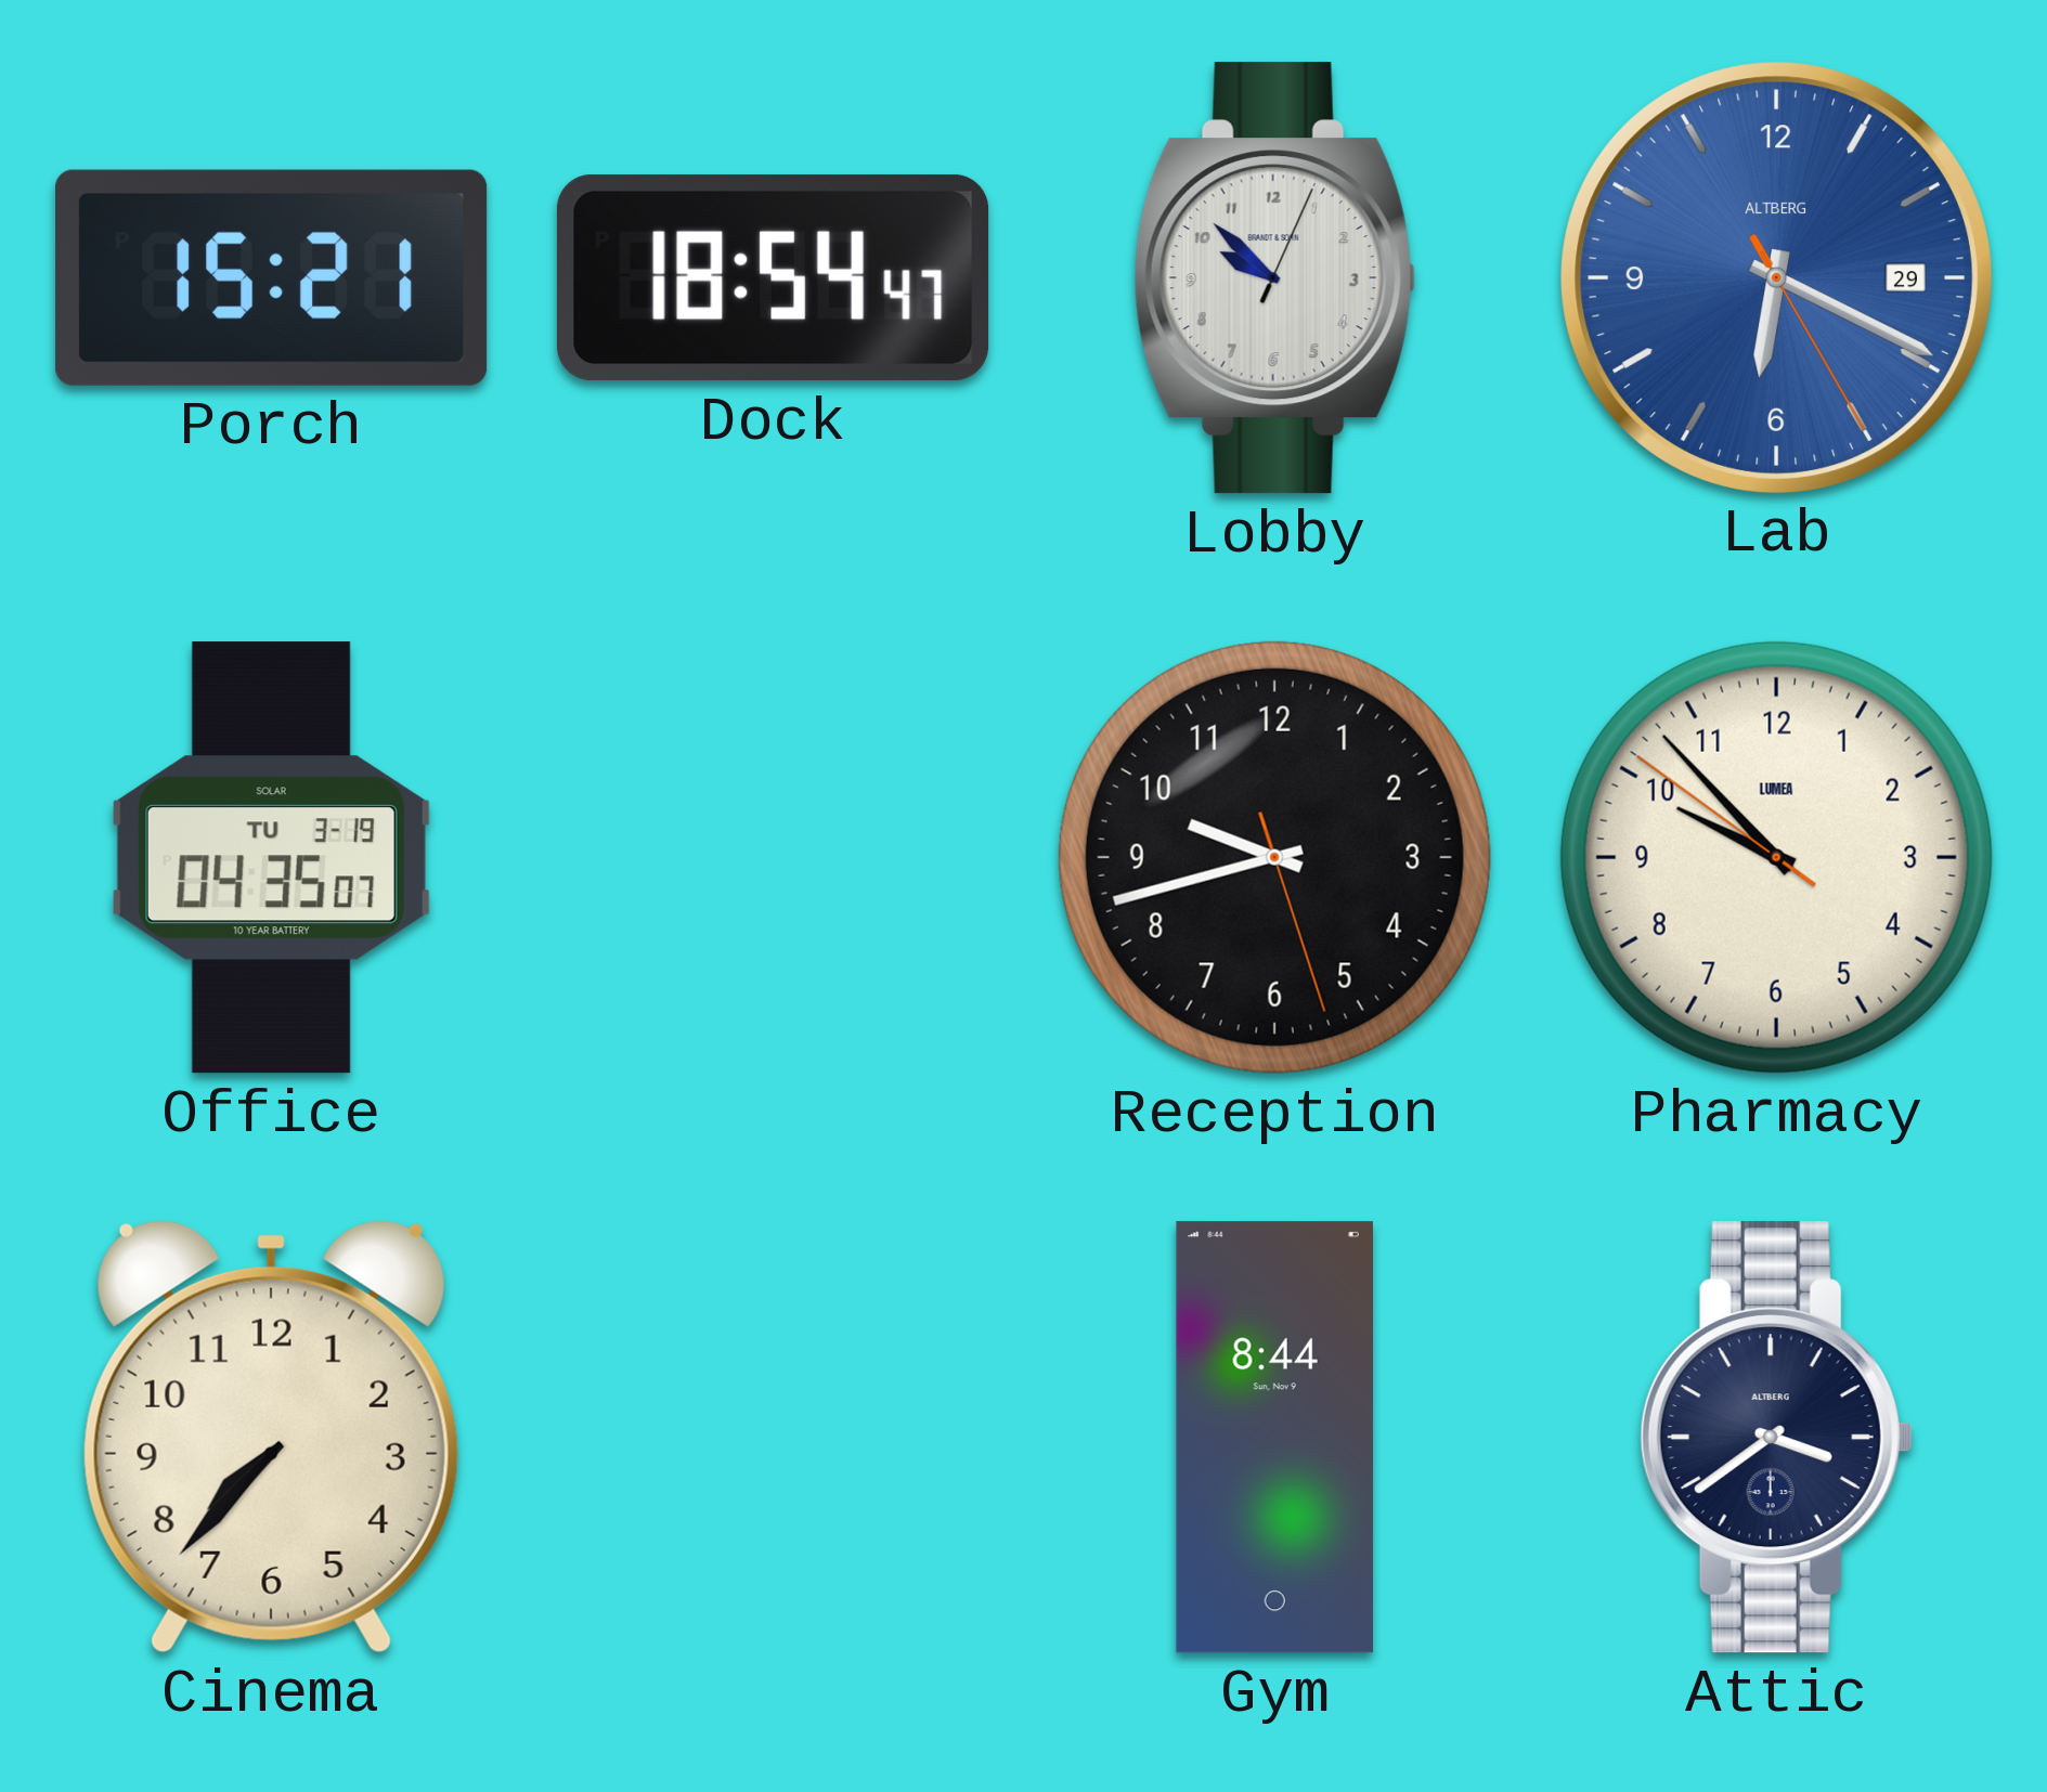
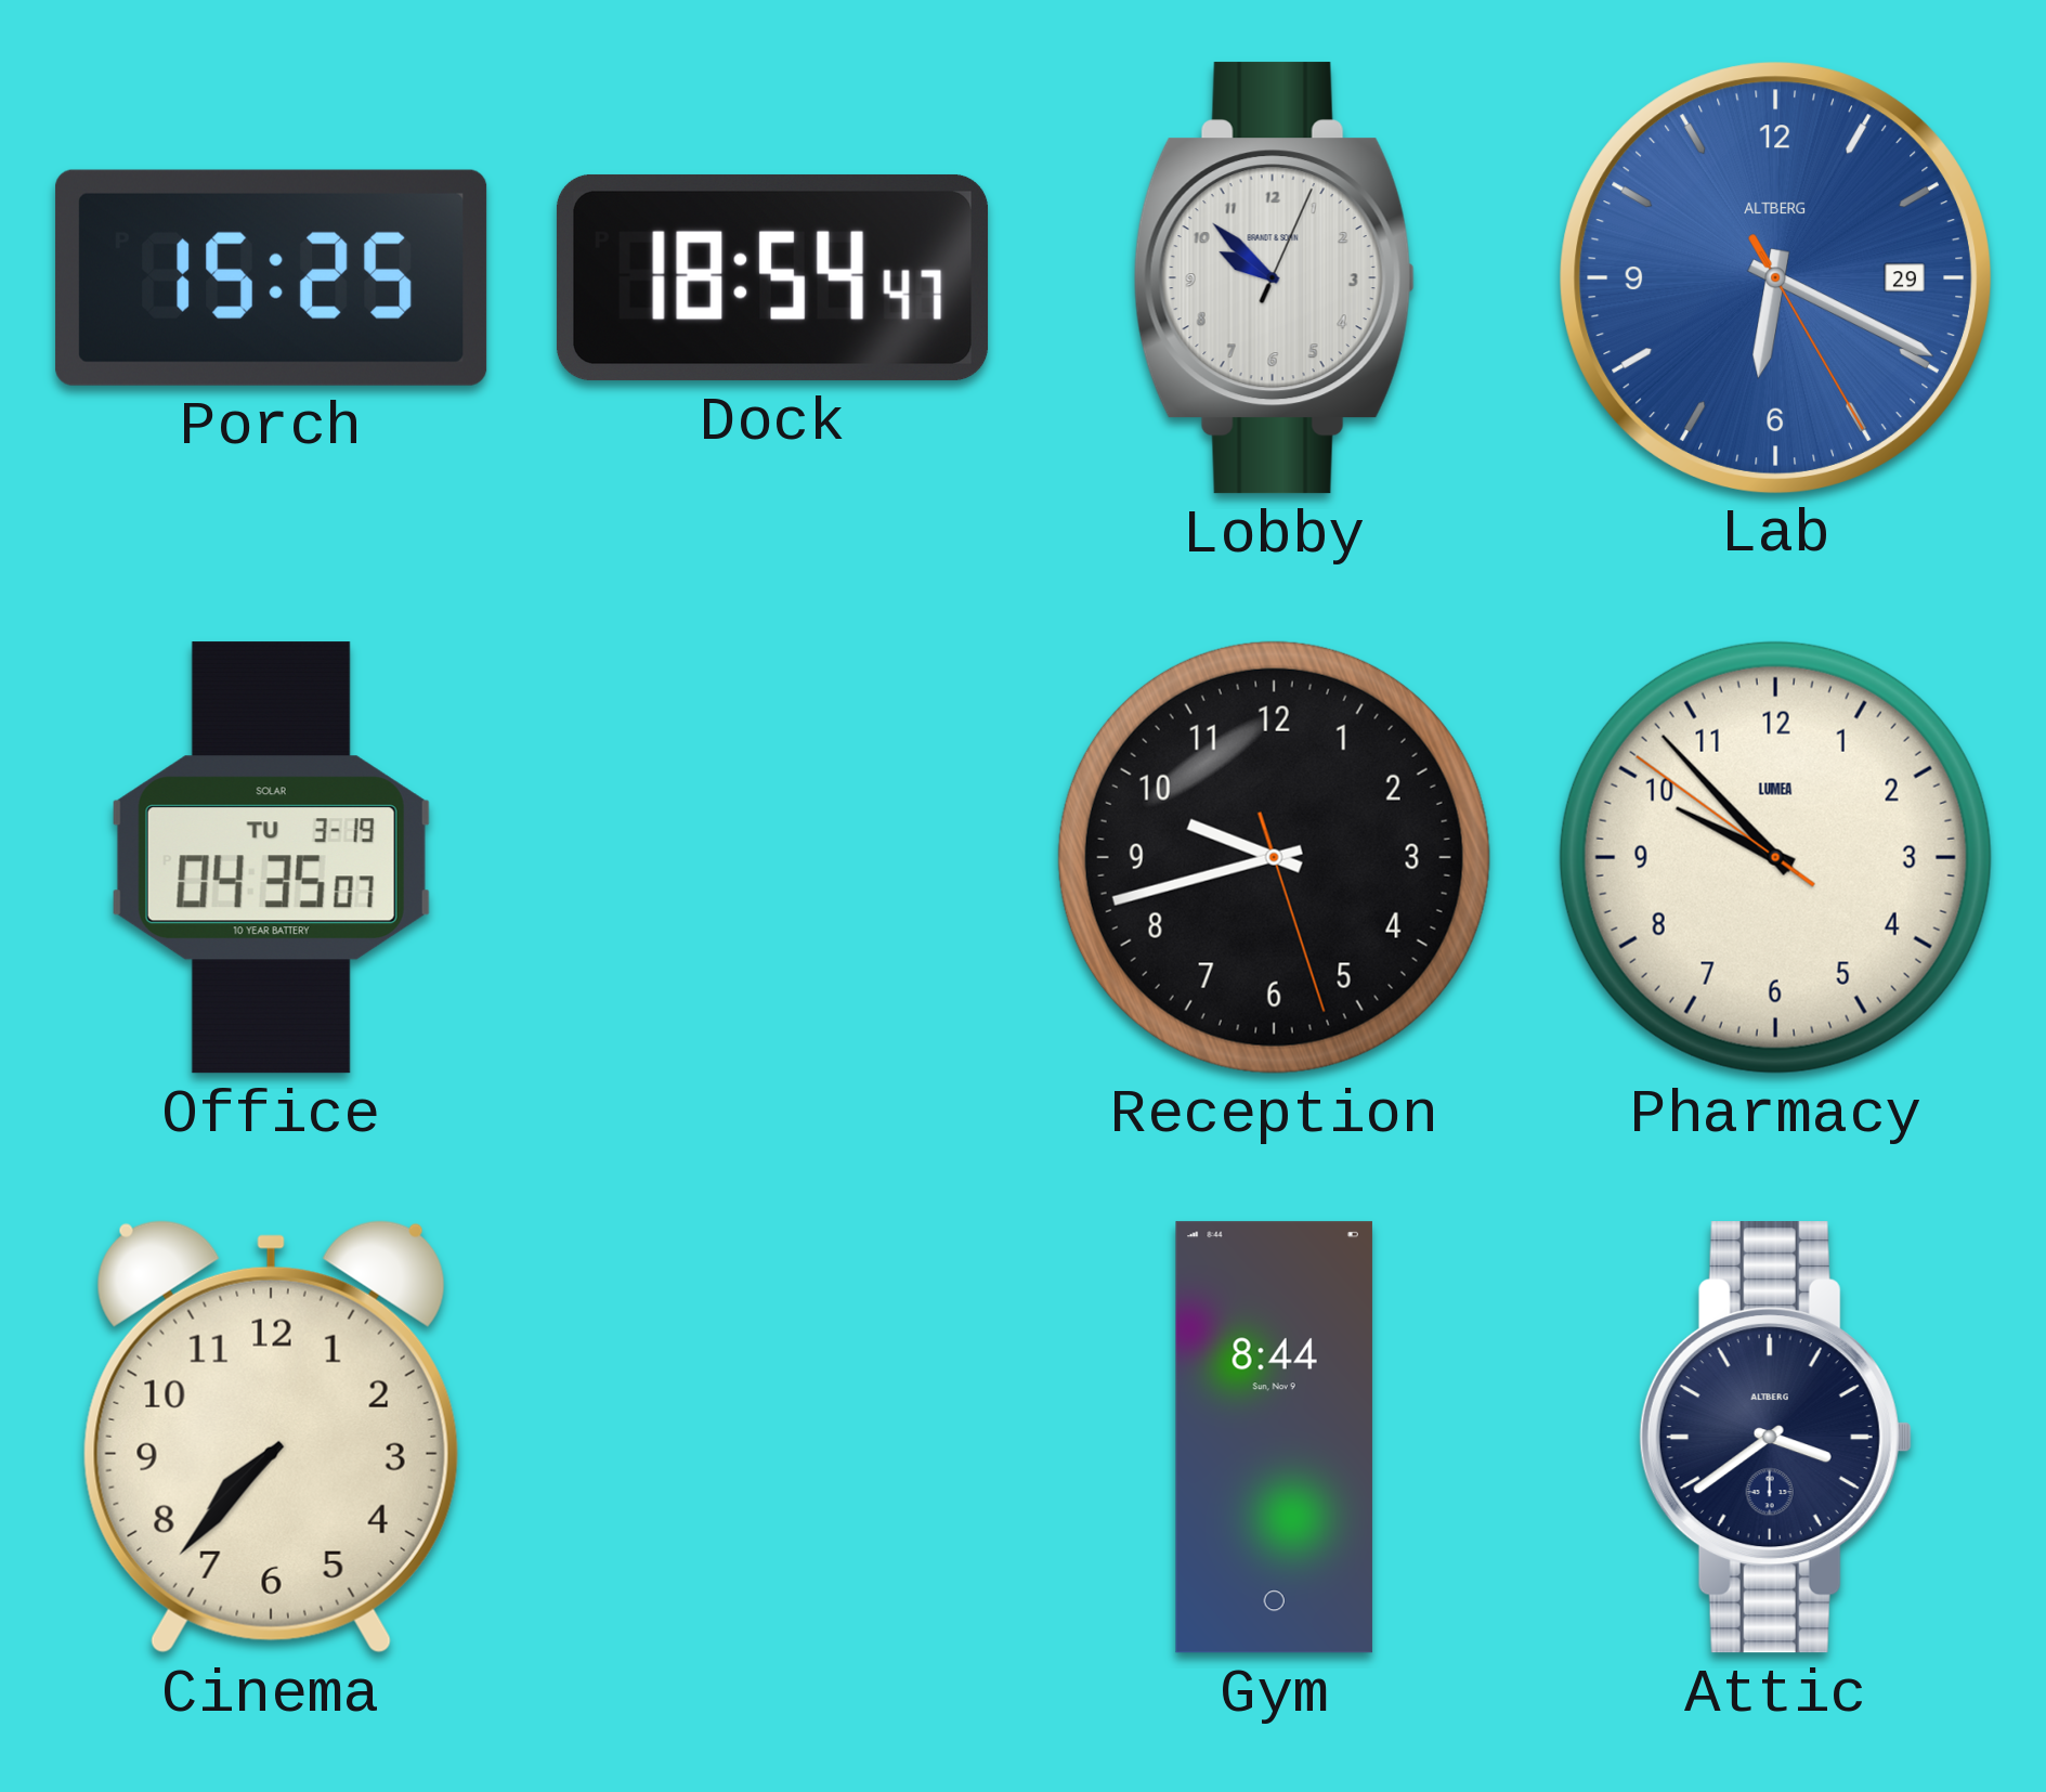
Porch: 15:21 -> 15:25
